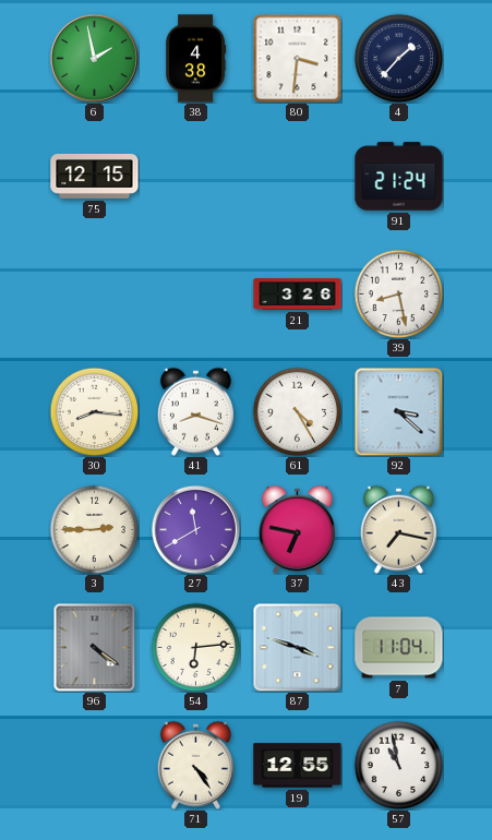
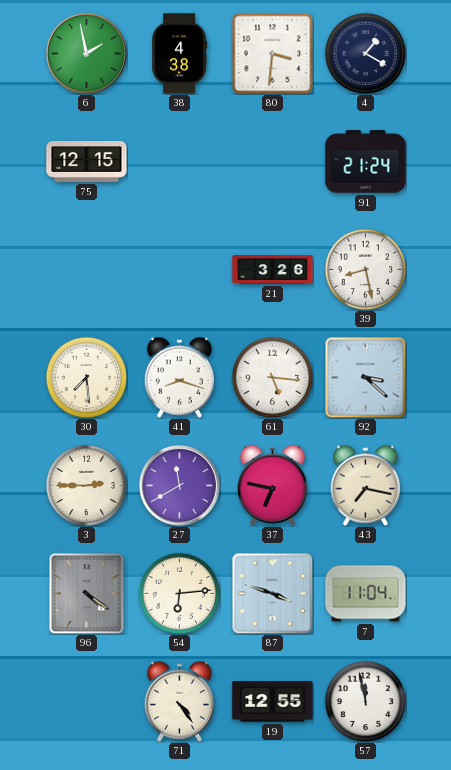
4: 1:37 -> 1:20
30: 8:16 -> 7:29
61: 4:25 -> 5:16
57: 10:58 -> 11:58
